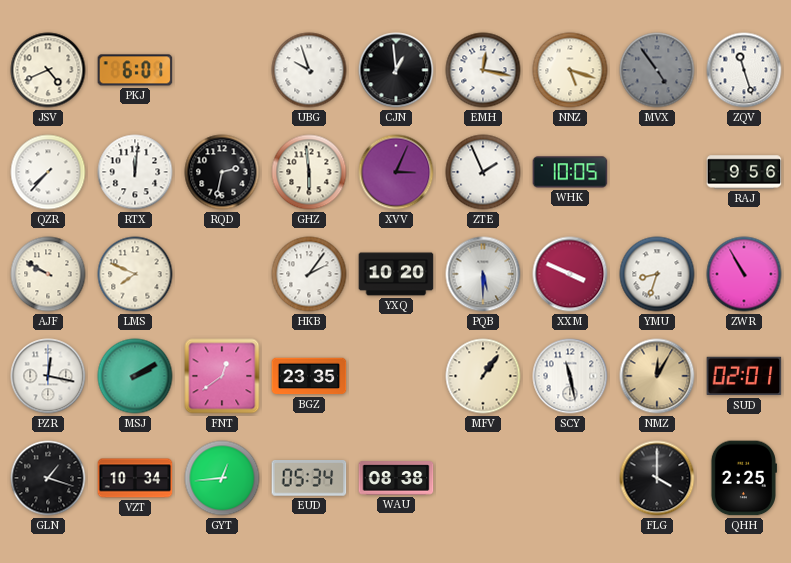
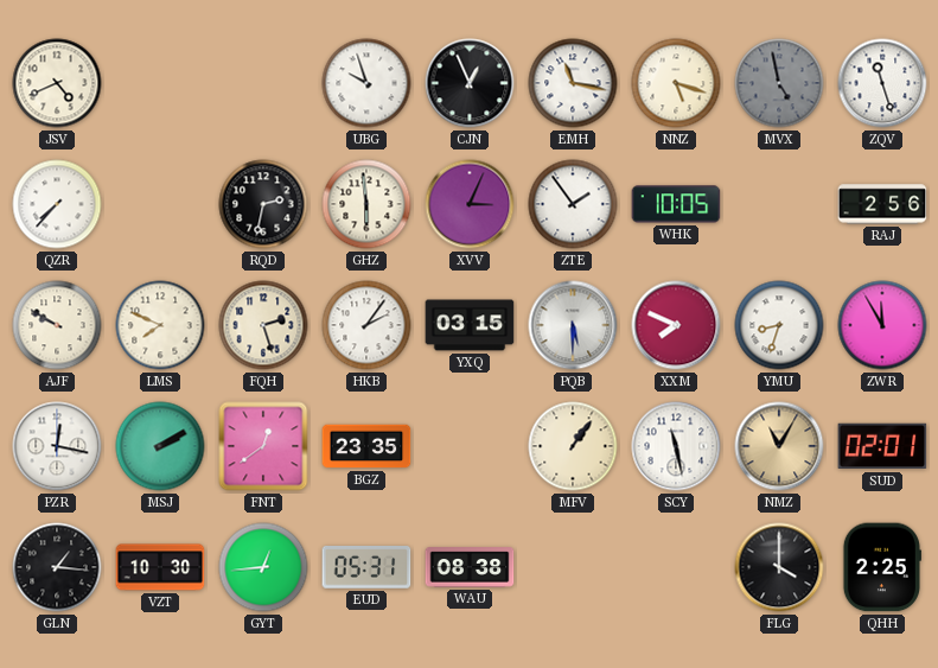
PKJ: 6:01 -> none
CJN: 12:59 -> 12:56
EMH: 12:17 -> 11:17
MVX: 4:54 -> 4:58
RTX: 12:01 -> none
ZTE: 1:56 -> 1:54
RAJ: 9:56 -> 2:56
FQH: none -> 2:27
YXQ: 10:20 -> 03:15
XXM: 3:49 -> 7:49
ZWR: 10:55 -> 11:55
NMZ: 12:05 -> 11:05
GLN: 1:18 -> 1:16
VZT: 10:34 -> 10:30
EUD: 05:34 -> 05:31
